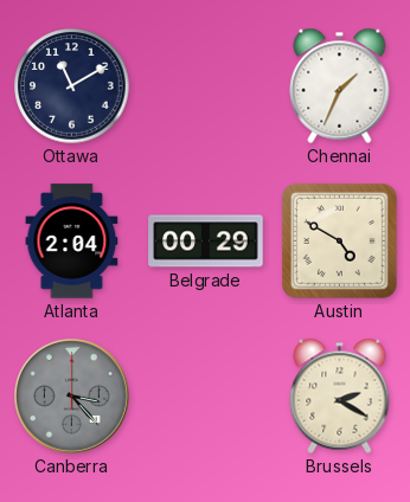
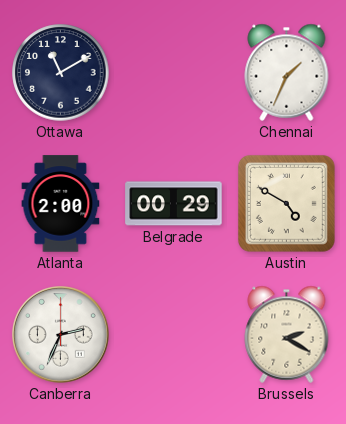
Atlanta: 2:04 -> 2:00
Canberra: 3:23 -> 2:34
Canberra dial: grey -> white
